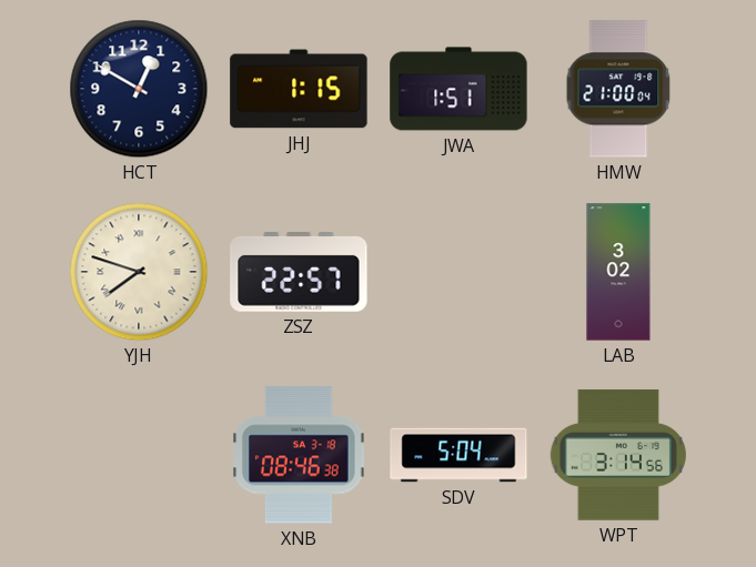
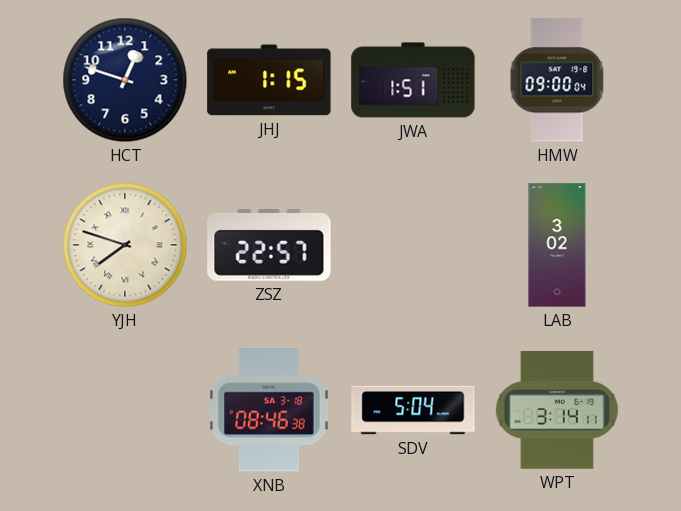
HCT: 12:50 -> 12:48
HMW: 21:00 -> 09:00
WPT: 3:14:56 -> 3:14:11
